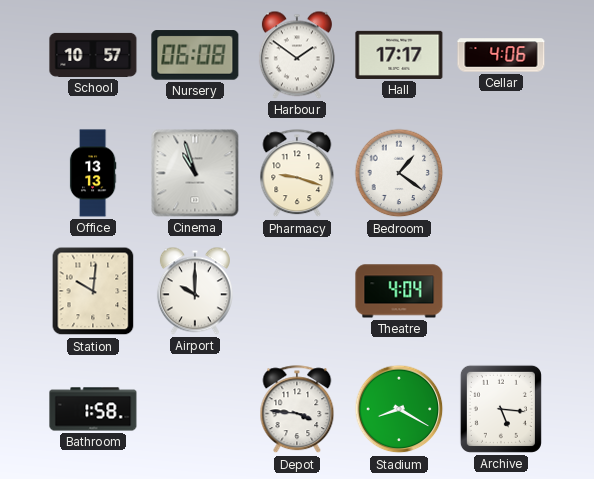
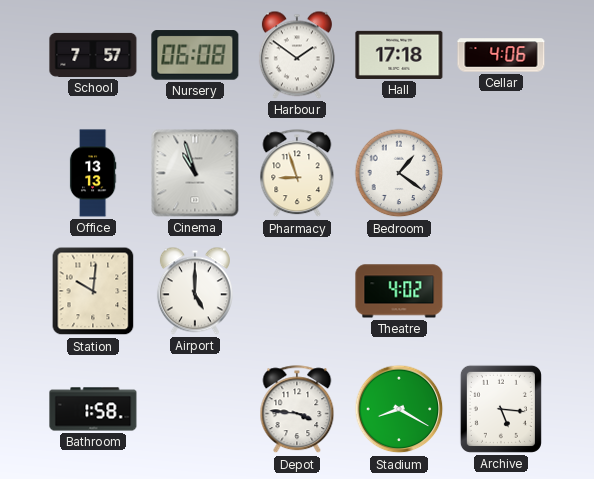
School: 10:57 -> 7:57
Hall: 17:17 -> 17:18
Pharmacy: 9:18 -> 8:57
Airport: 10:00 -> 5:00
Theatre: 4:04 -> 4:02
